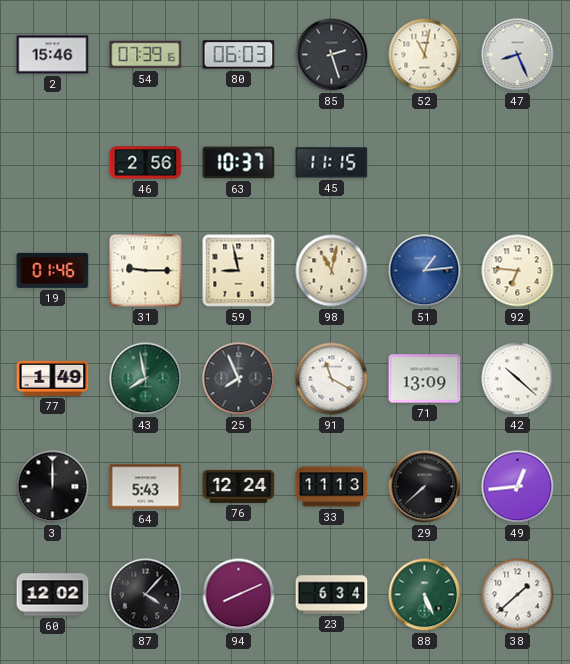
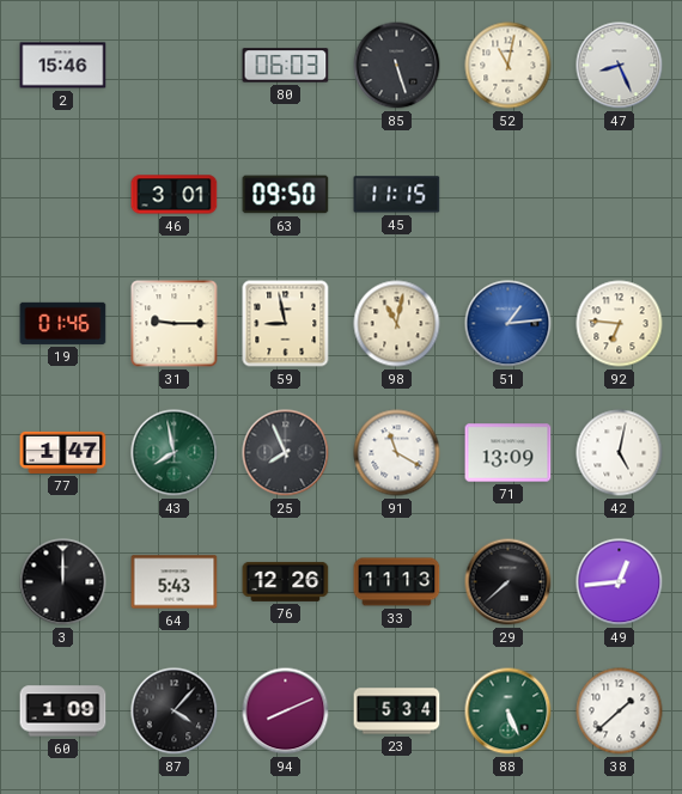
54: 07:39 -> none
85: 2:27 -> 5:27
46: 2:56 -> 3:01
63: 10:37 -> 09:50
77: 1:49 -> 1:47
42: 10:22 -> 5:02
76: 12:24 -> 12:26
60: 12:02 -> 1:09
23: 6:34 -> 5:34
